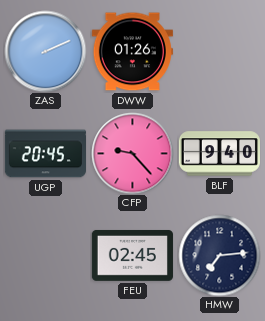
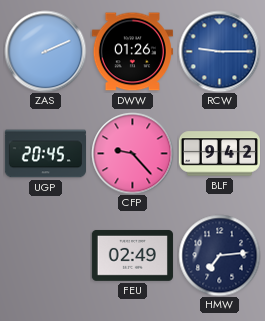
RCW: none -> 9:15
BLF: 9:40 -> 9:42
FEU: 02:45 -> 02:49
